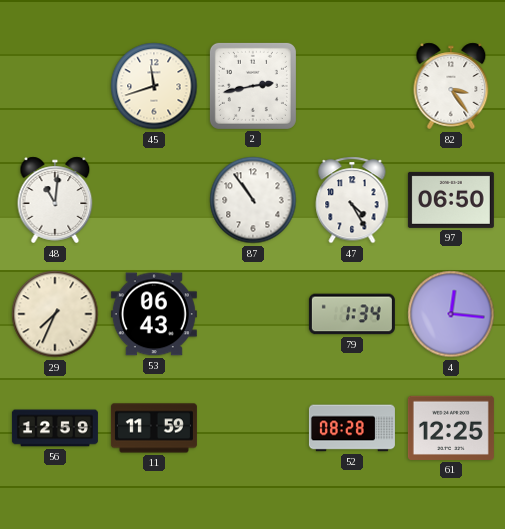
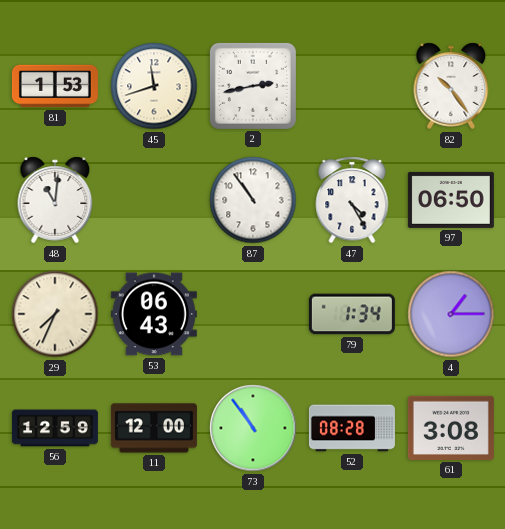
81: none -> 1:53
82: 3:24 -> 10:24
4: 12:16 -> 1:15
11: 11:59 -> 12:00
73: none -> 10:54
61: 12:25 -> 3:08
